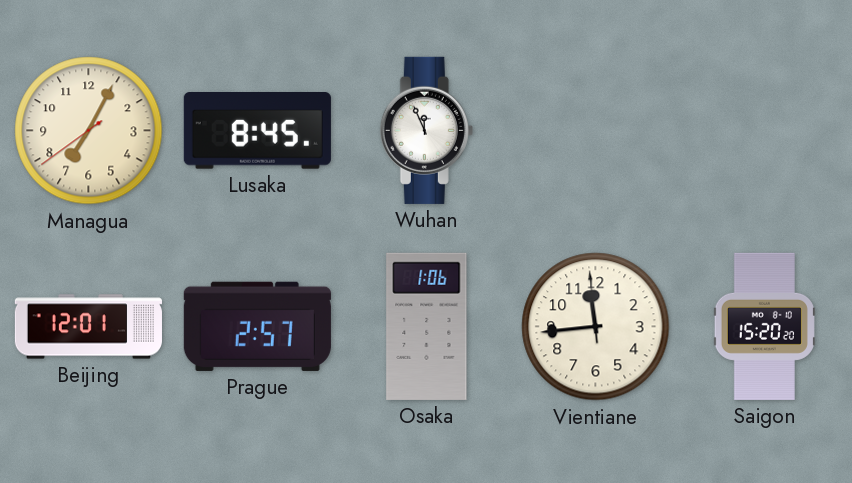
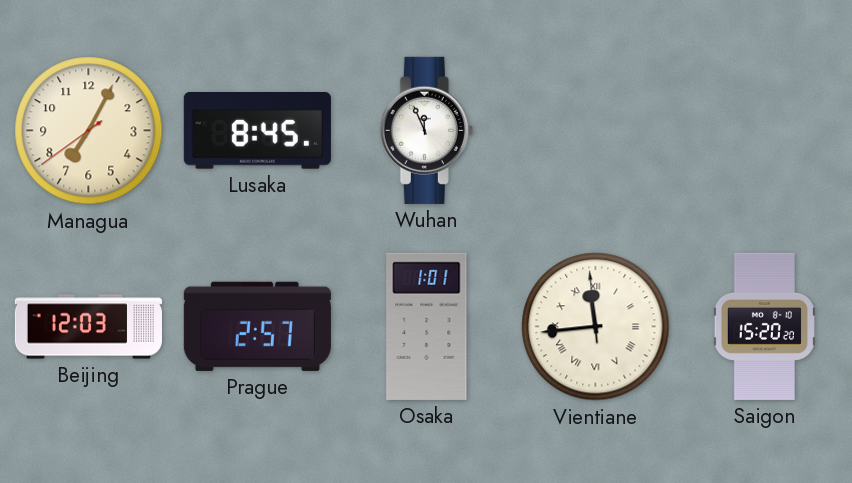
Beijing: 12:01 -> 12:03
Osaka: 1:06 -> 1:01
Vientiane numerals: Arabic -> Roman
